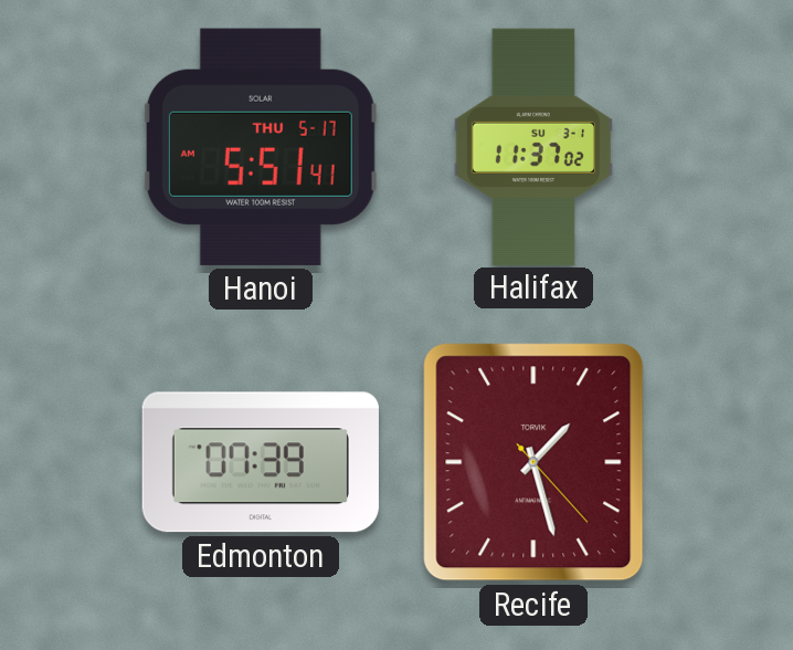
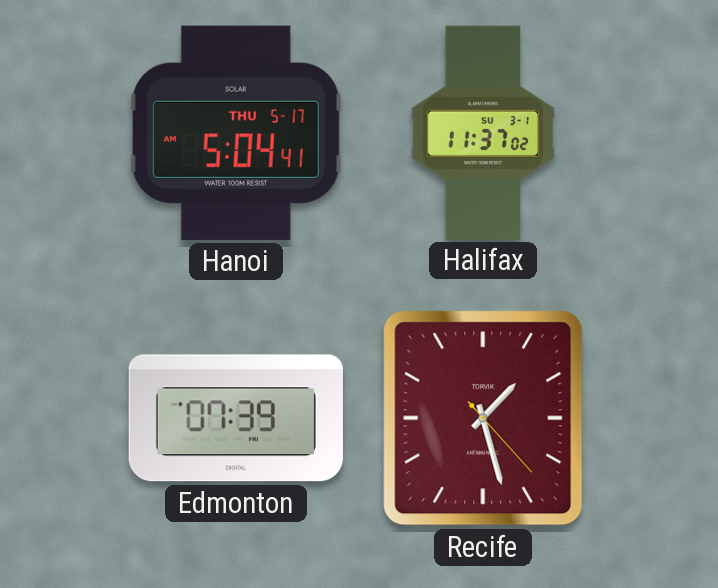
Hanoi: 5:51 -> 5:04
